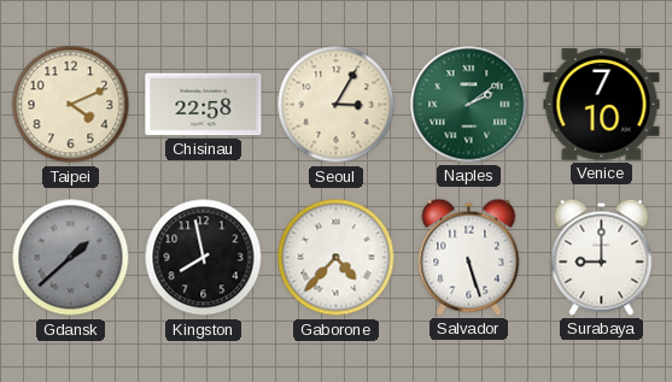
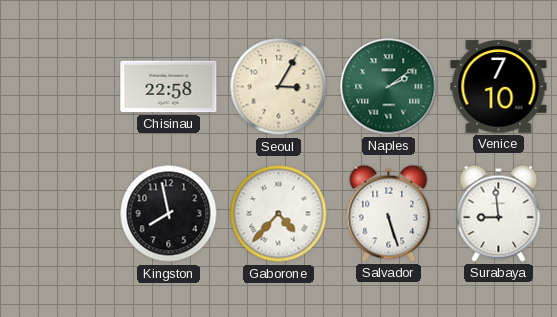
Taipei: 4:11 -> none
Gdansk: 1:38 -> none
Surabaya: 9:00 -> 8:59
